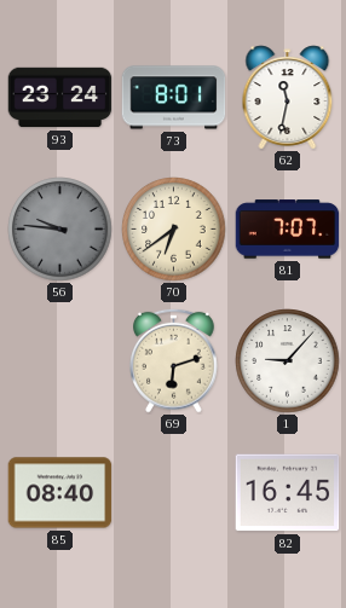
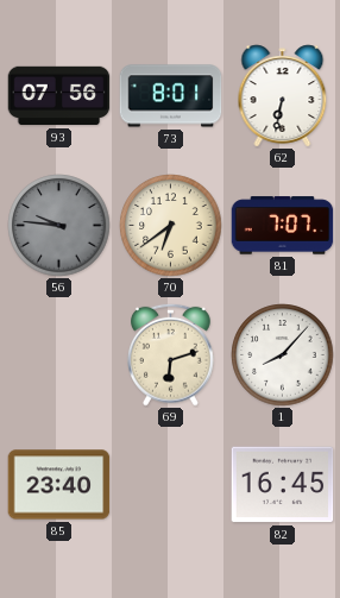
93: 23:24 -> 07:56
62: 11:32 -> 6:32
1: 9:07 -> 8:07
85: 08:40 -> 23:40
